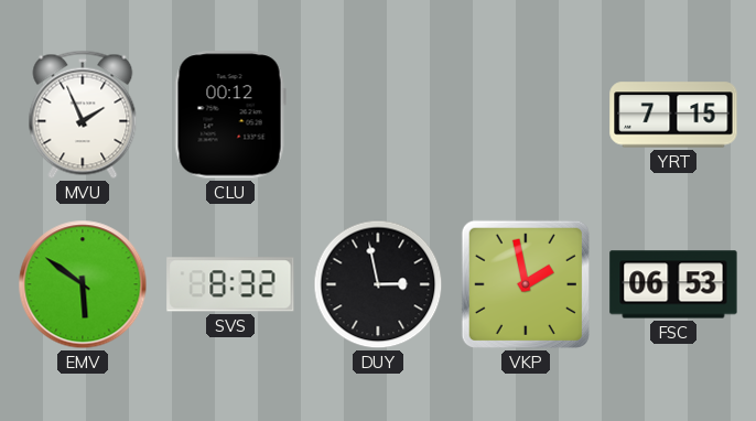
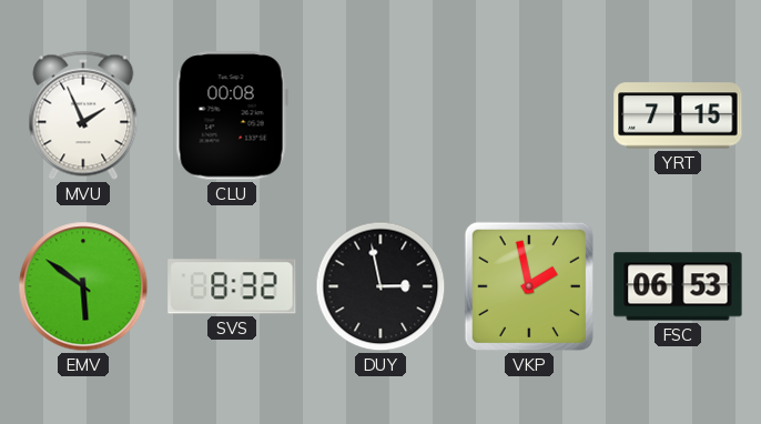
CLU: 00:12 -> 00:08
